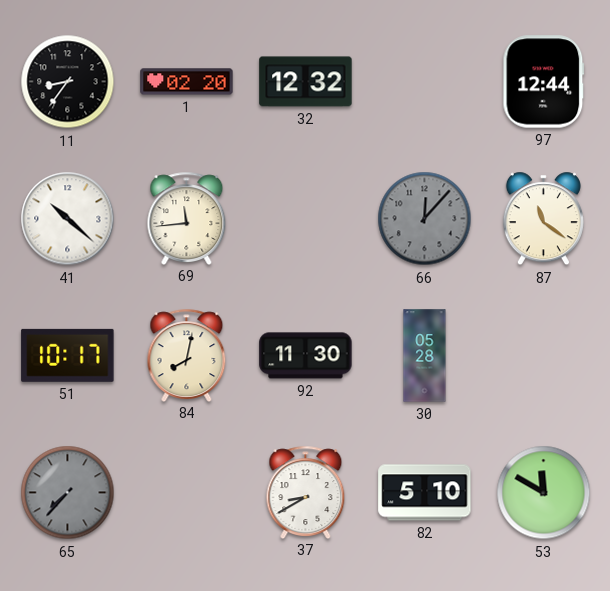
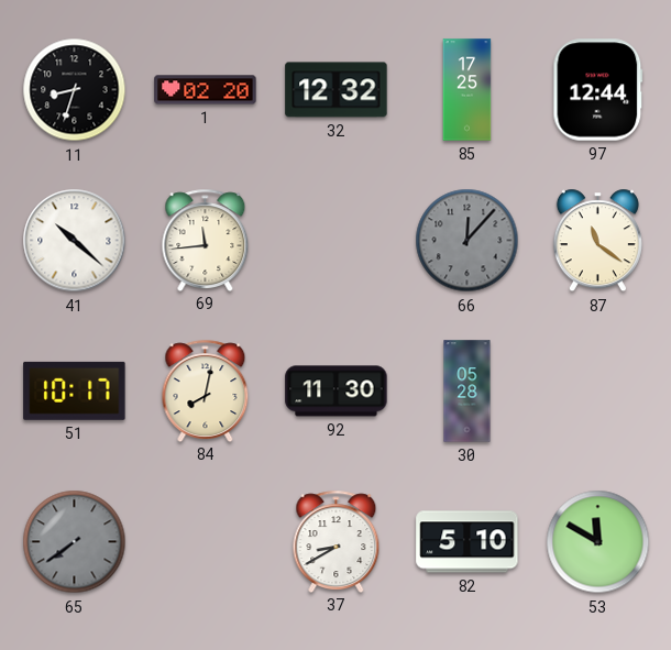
11: 8:36 -> 8:33
85: none -> 17:25
65: 7:37 -> 7:39
